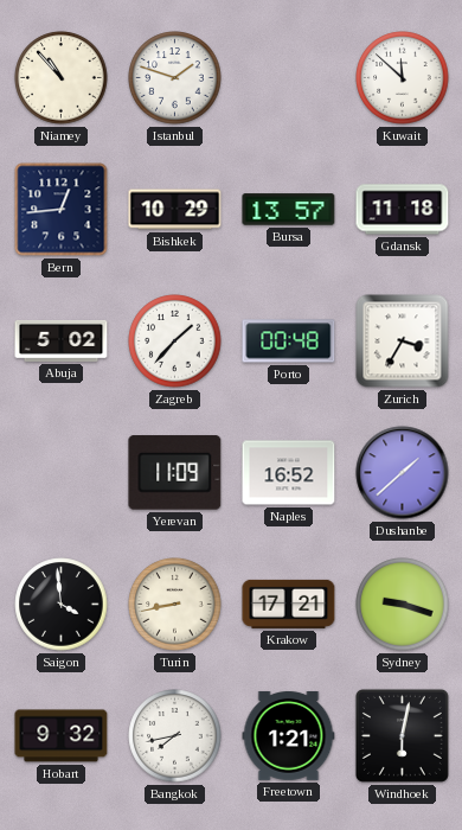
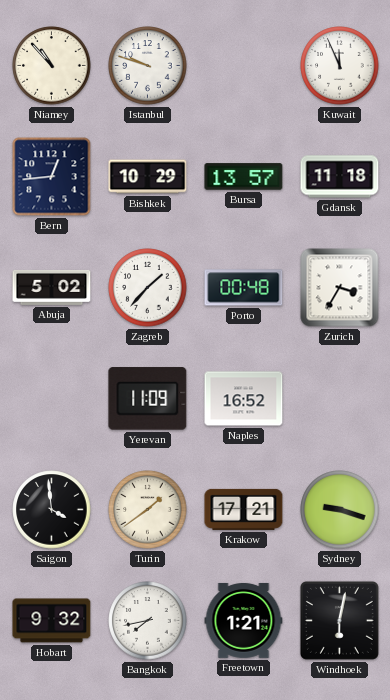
Istanbul: 1:48 -> 9:48
Kuwait: 11:52 -> 11:56
Dushanbe: 1:38 -> none
Turin: 8:43 -> 1:39
